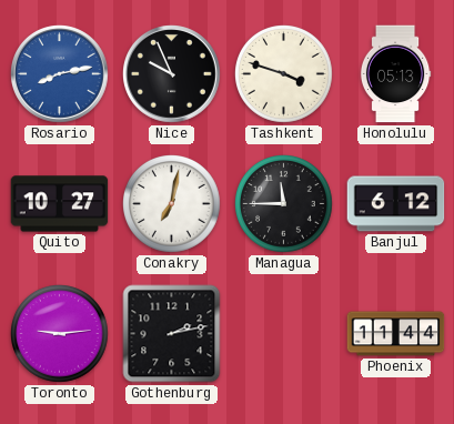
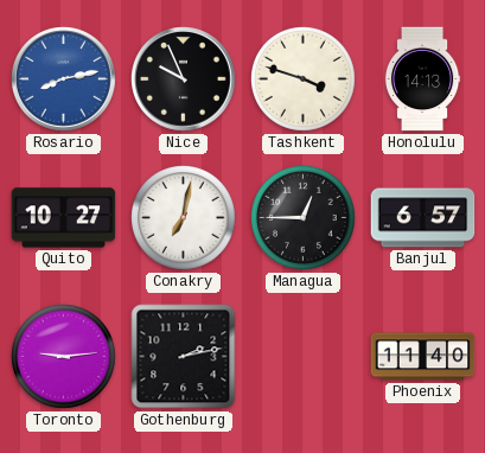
Honolulu: 05:13 -> 14:13
Managua: 11:45 -> 12:45
Banjul: 6:12 -> 6:57
Phoenix: 11:44 -> 11:40
